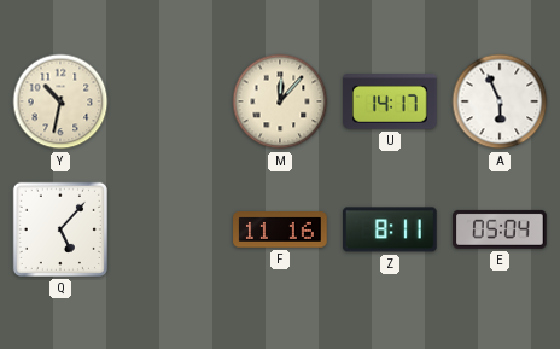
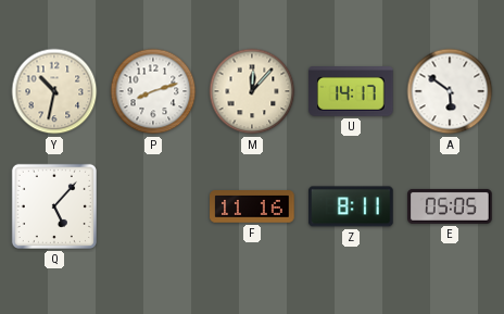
P: none -> 8:12
A: 5:56 -> 5:51
E: 05:04 -> 05:05
